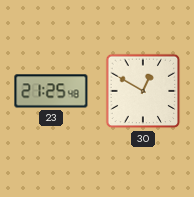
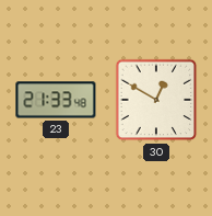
23: 21:25 -> 21:33
